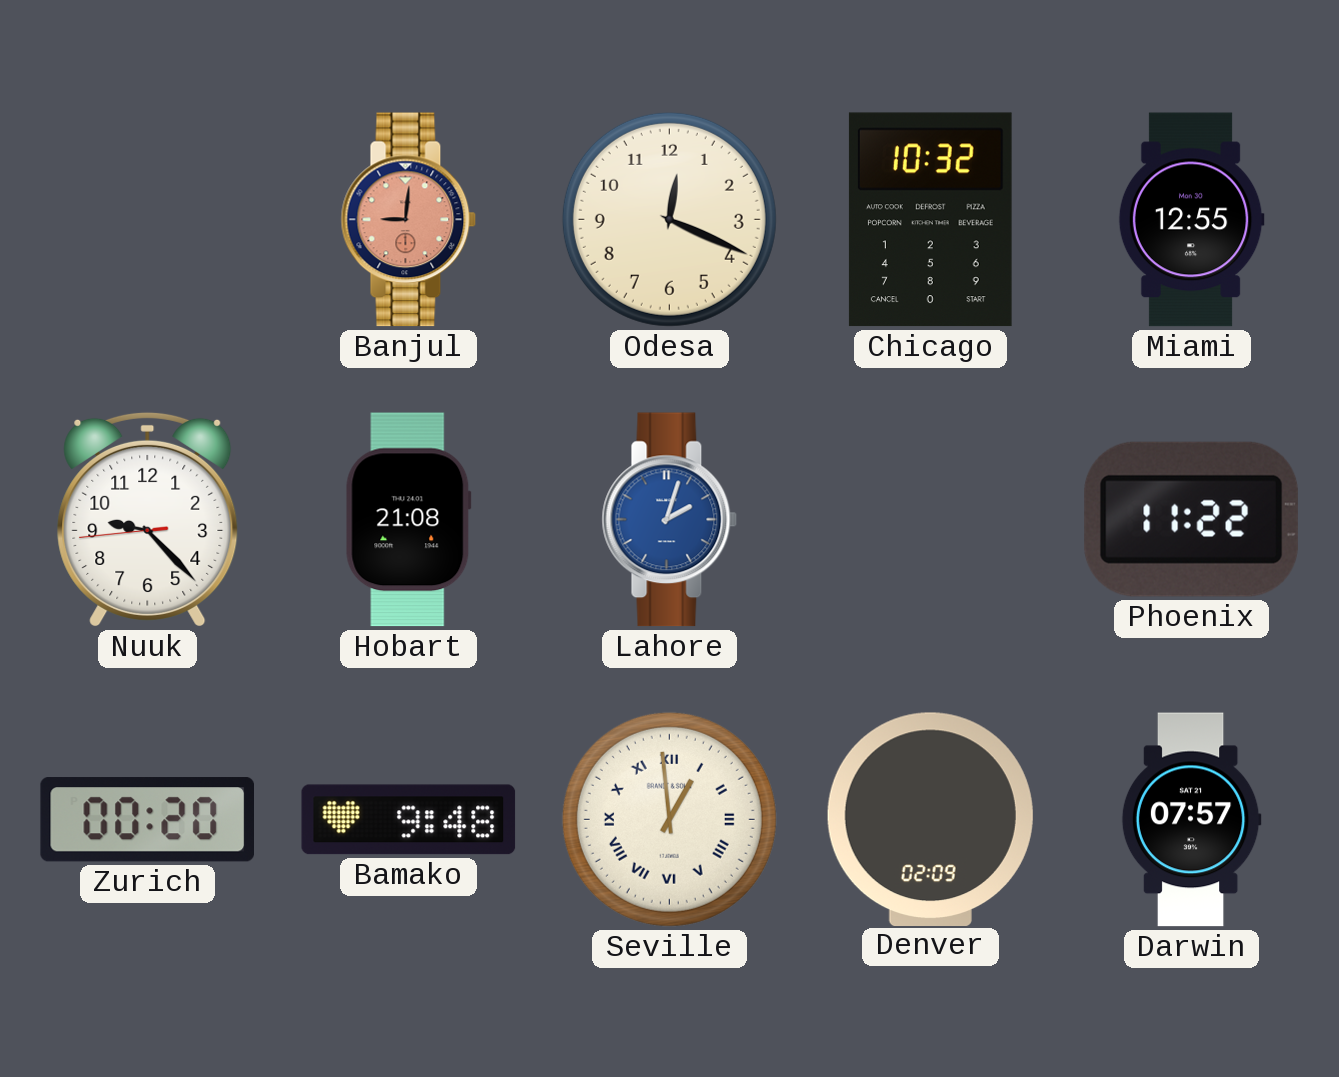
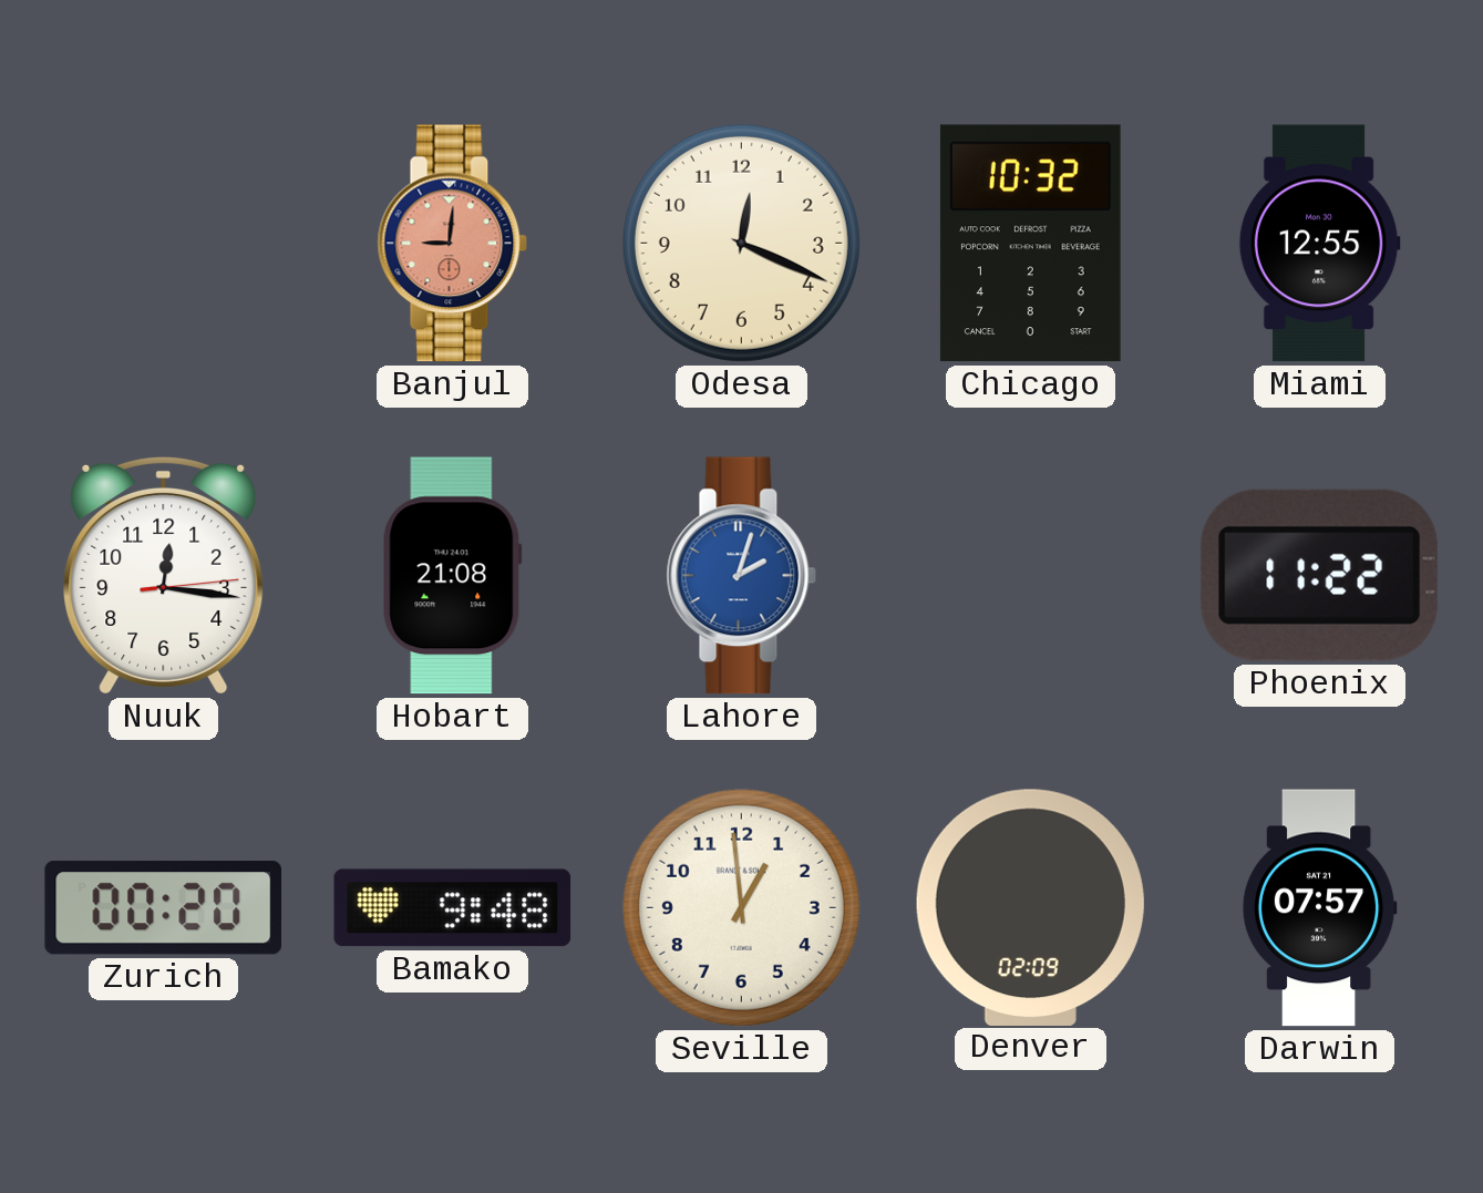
Nuuk: 9:22 -> 12:16
Seville numerals: Roman -> Arabic
